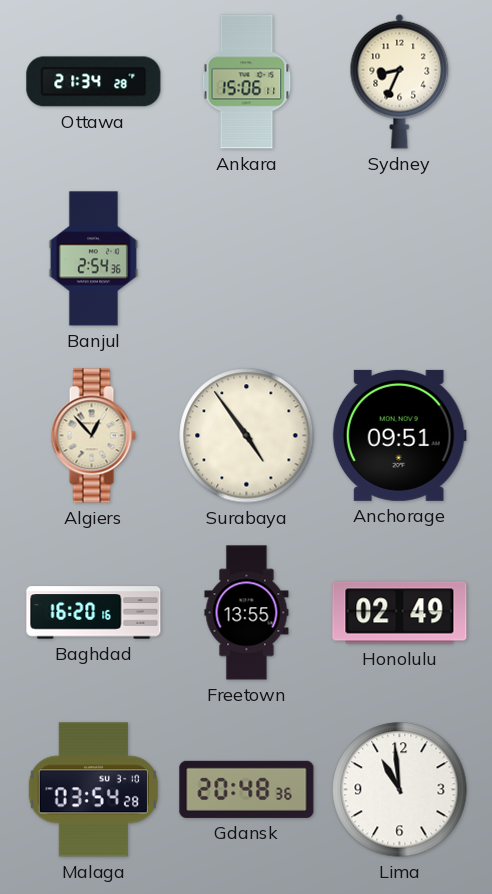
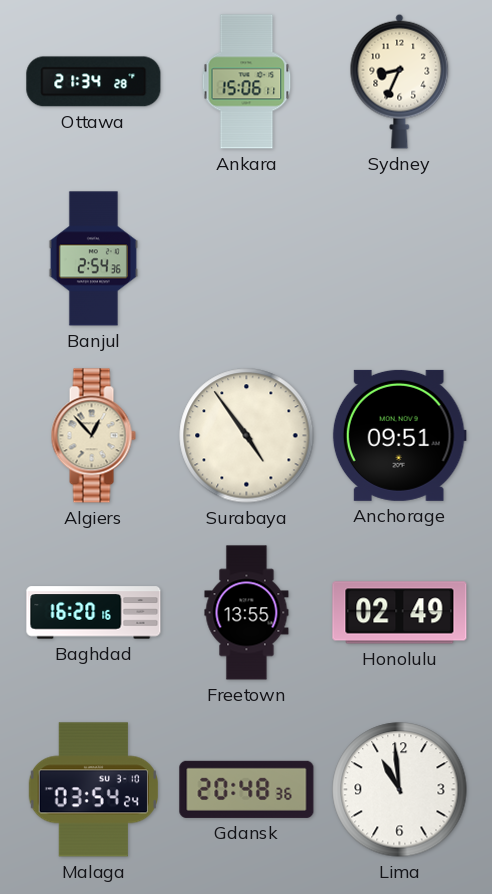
Malaga: 03:54:28 -> 03:54:24
